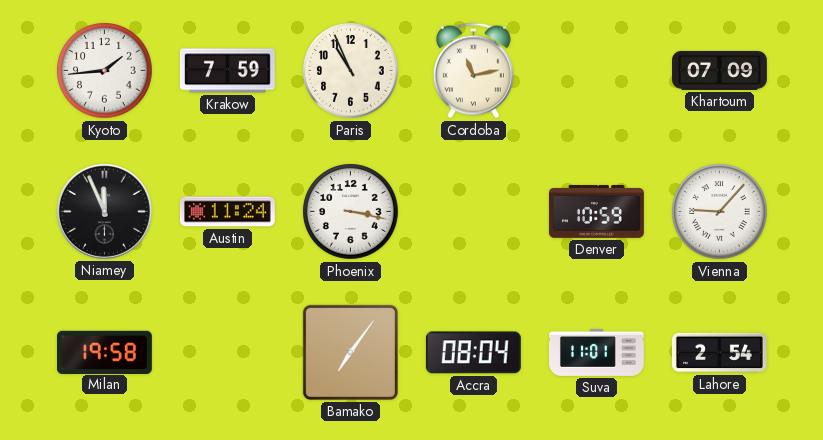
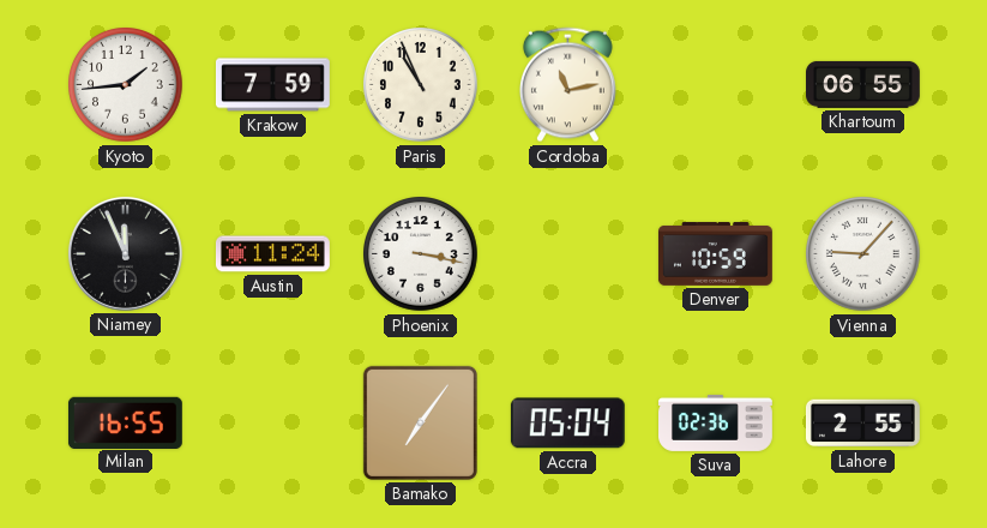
Khartoum: 07:09 -> 06:55
Milan: 19:58 -> 16:55
Accra: 08:04 -> 05:04
Suva: 11:01 -> 02:36
Lahore: 2:54 -> 2:55
